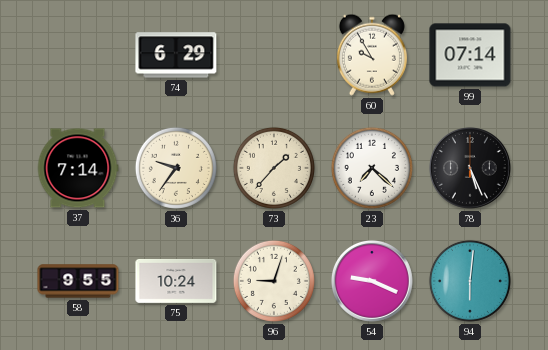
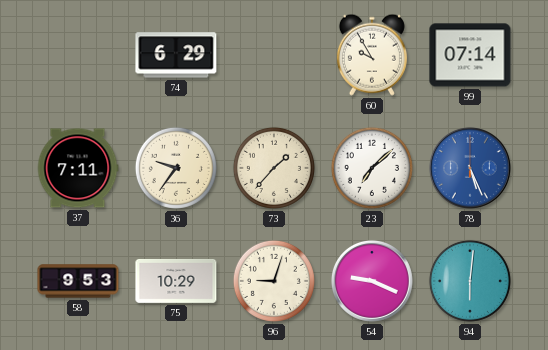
37: 7:14 -> 7:11
23: 7:22 -> 7:08
78 dial: black -> blue
58: 9:55 -> 9:53
75: 10:24 -> 10:29
